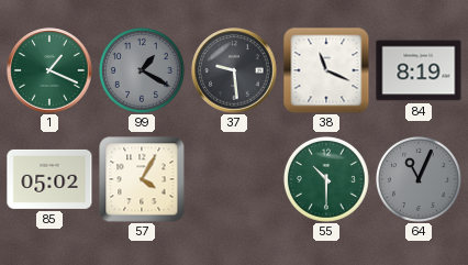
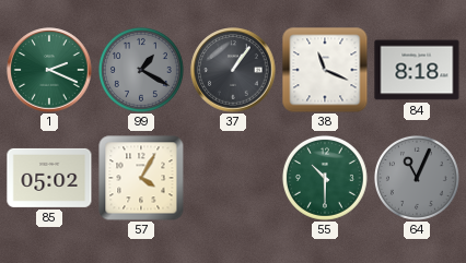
1: 1:19 -> 2:19
37: 9:29 -> 1:06
84: 8:19 -> 8:18
